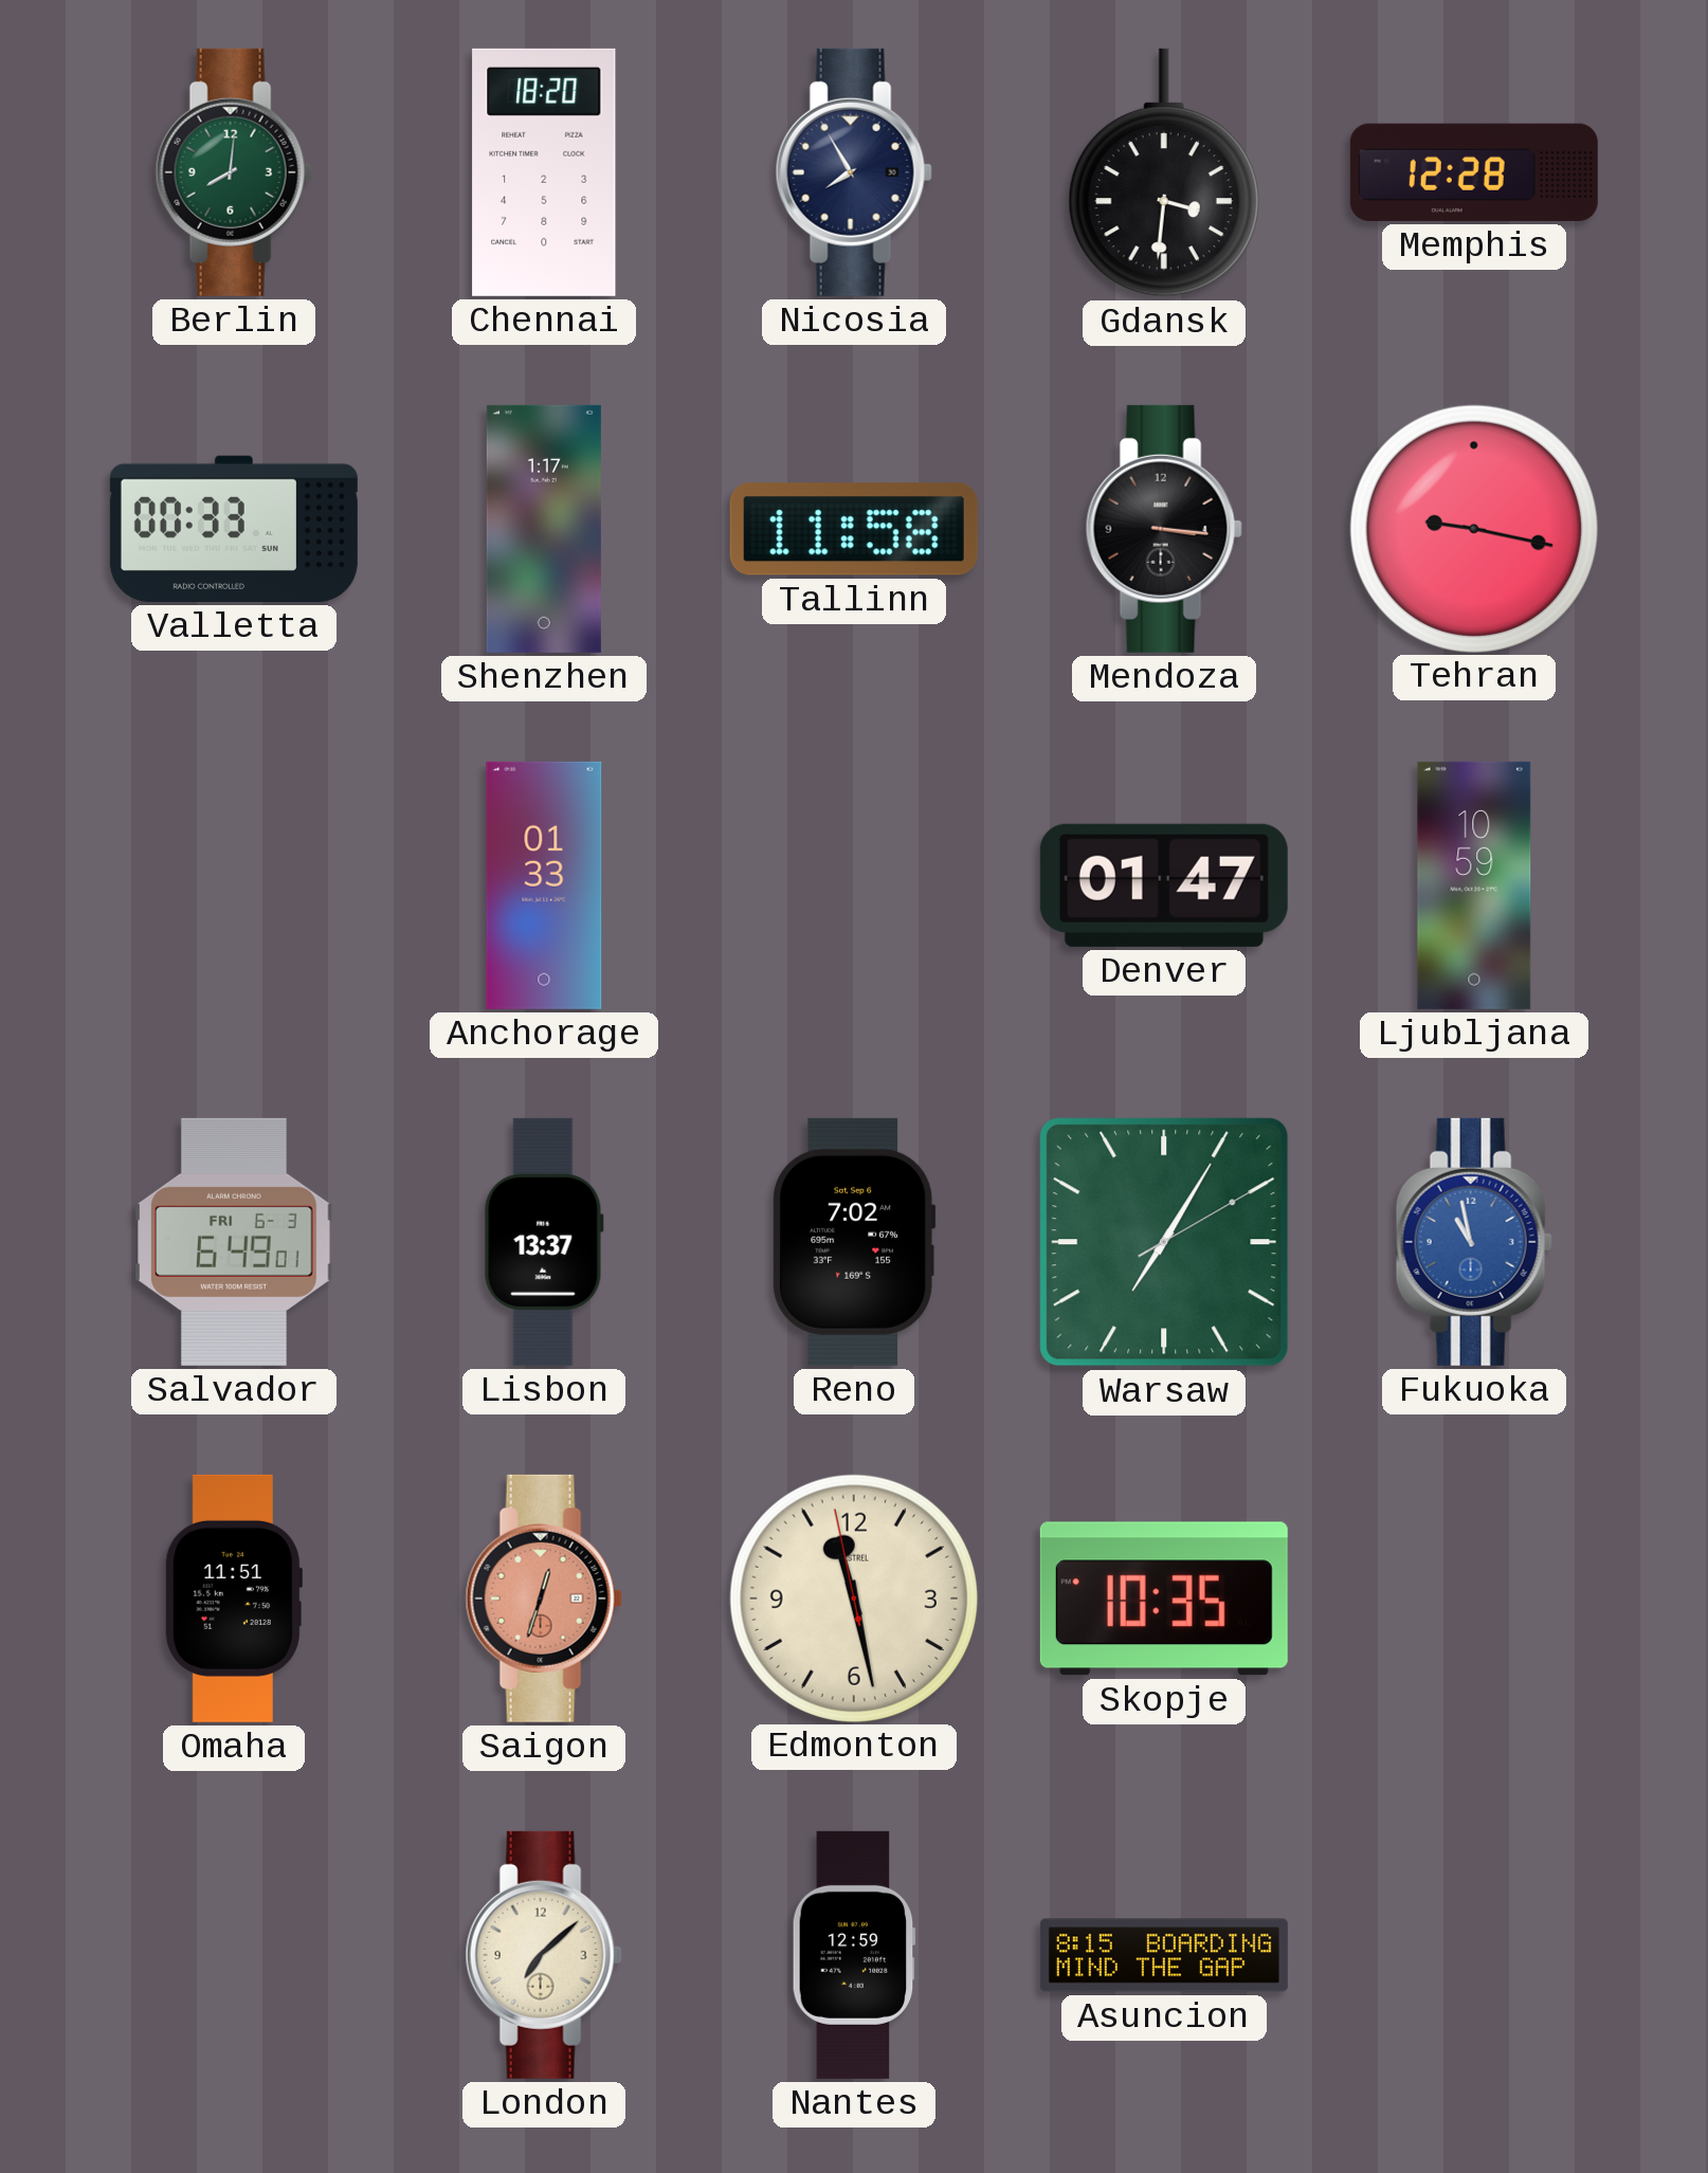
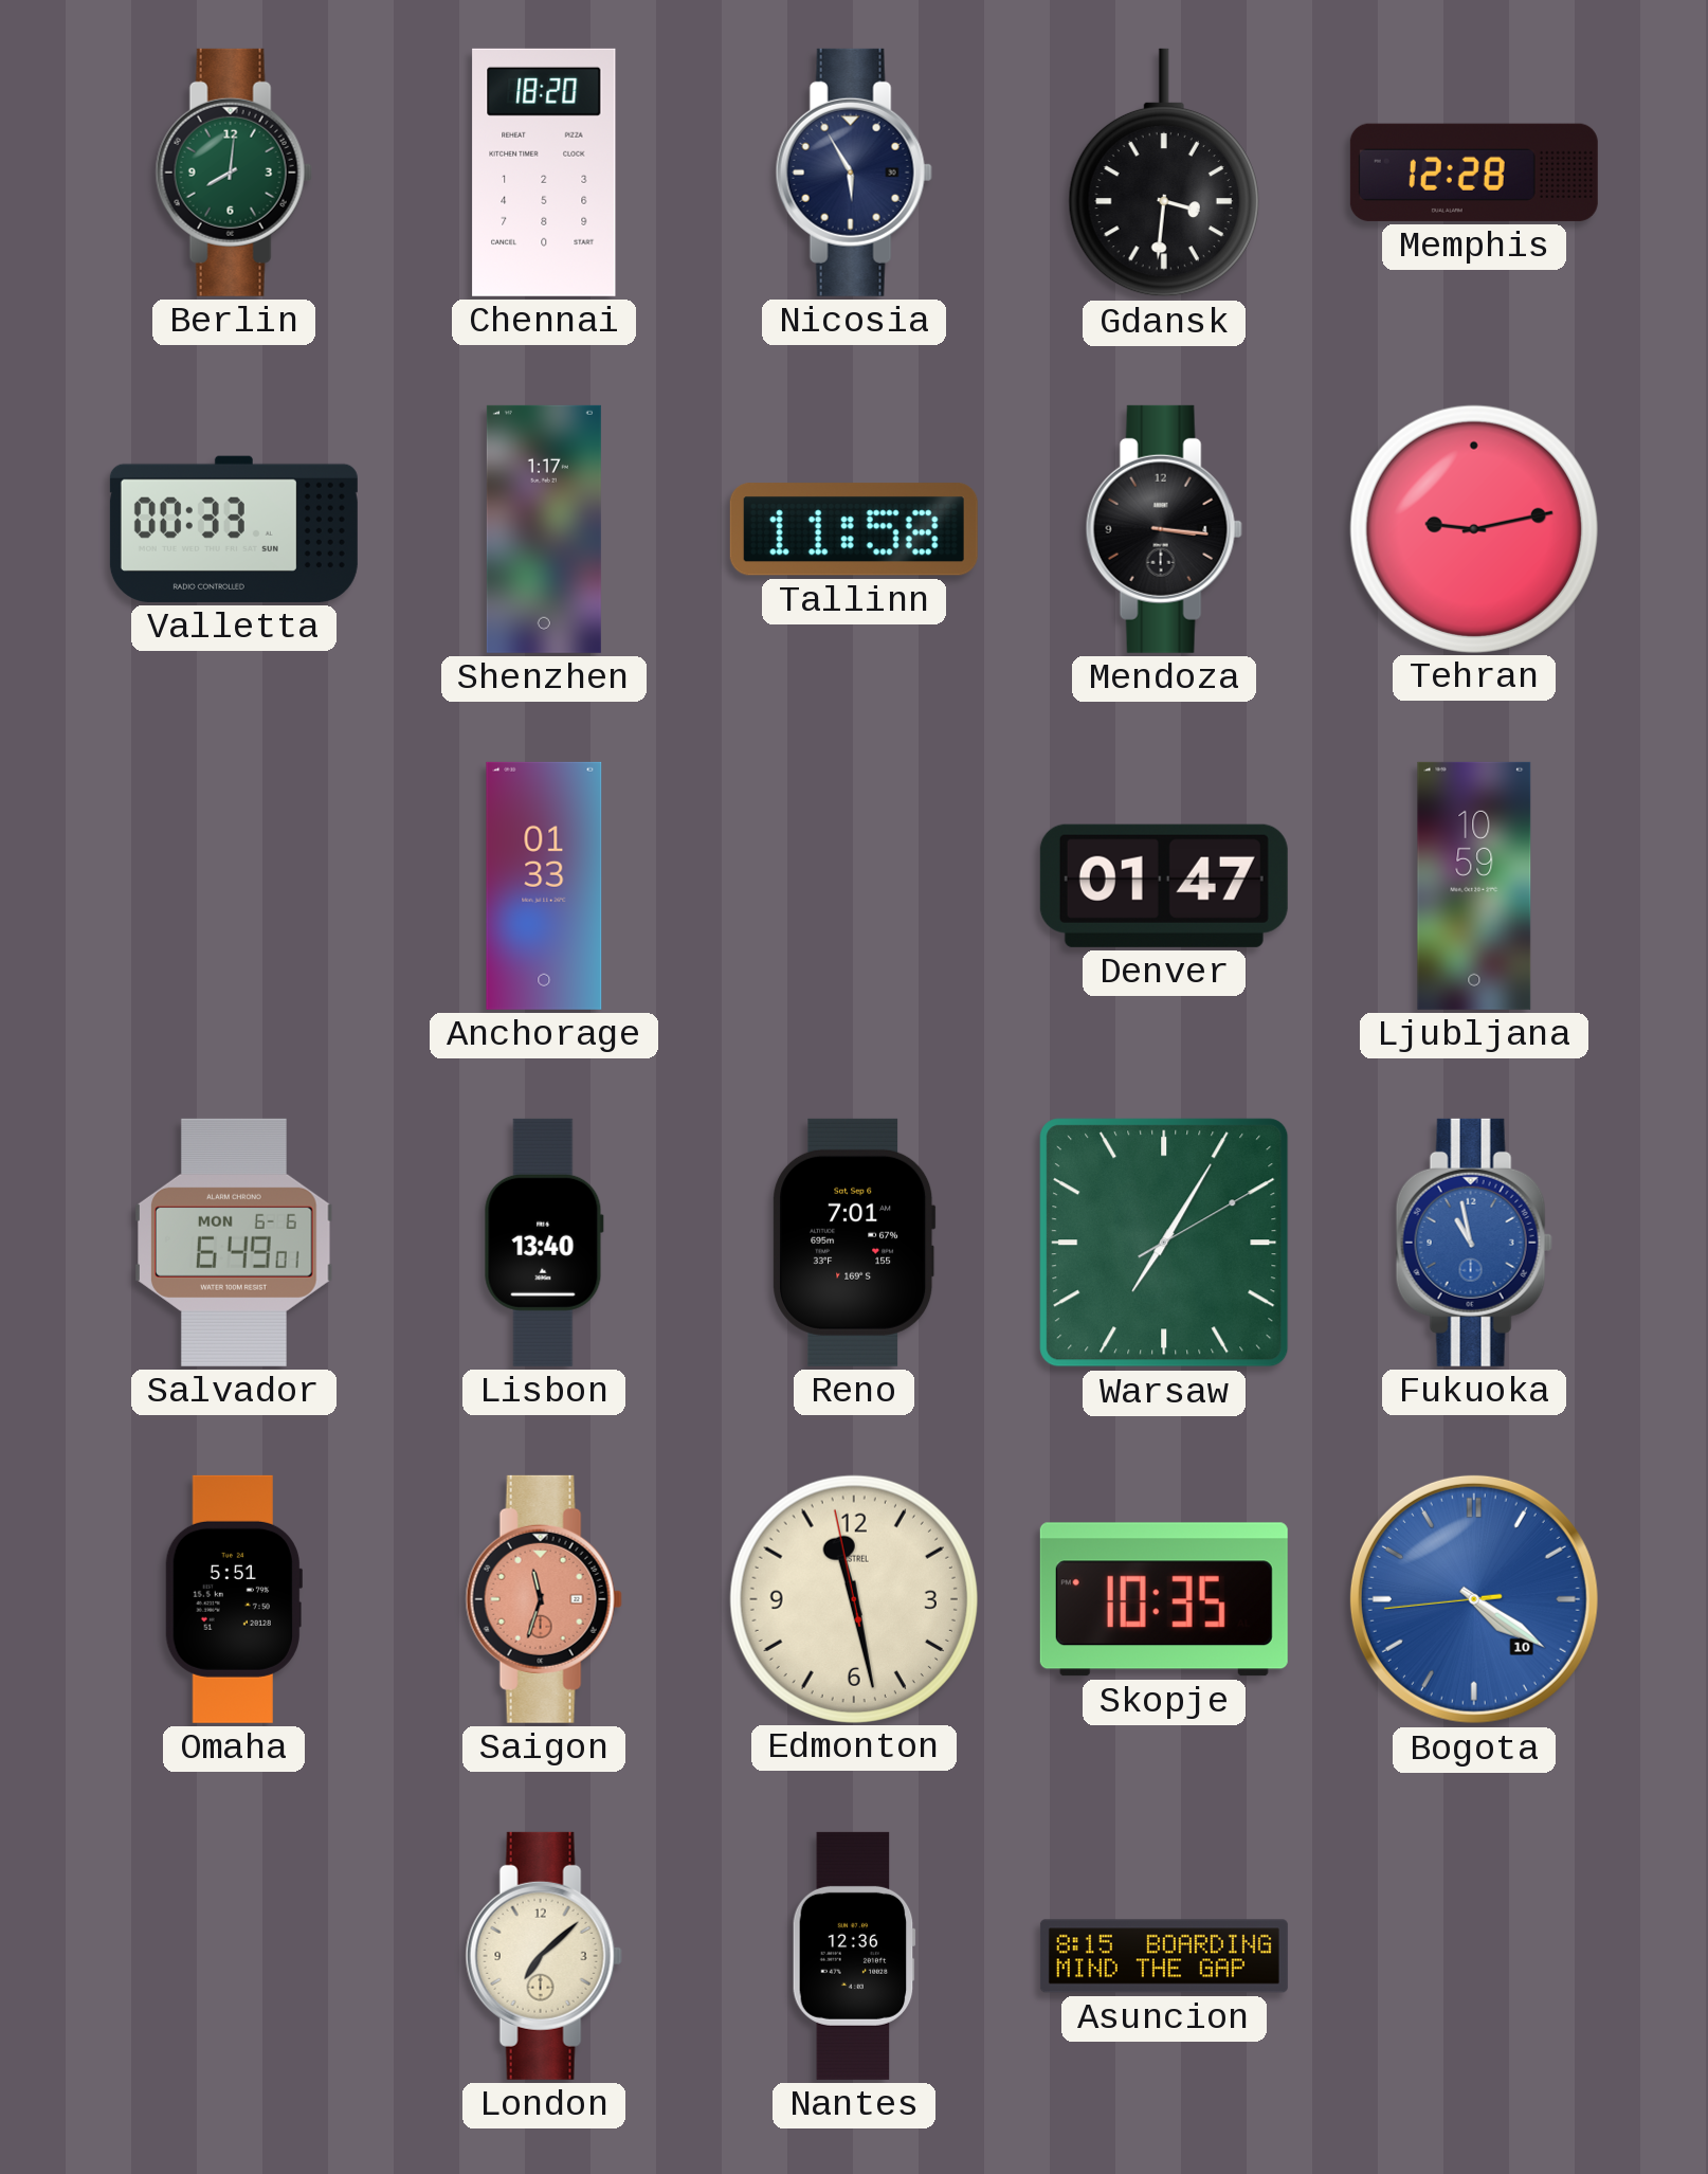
Nicosia: 7:55 -> 5:55
Tehran: 9:17 -> 9:13
Salvador date: FRI 6-3 -> MON 6-6
Lisbon: 13:37 -> 13:40
Reno: 7:02 -> 7:01
Omaha: 11:51 -> 5:51
Saigon: 12:33 -> 11:33
Bogota: none -> 4:20
Nantes: 12:59 -> 12:36
